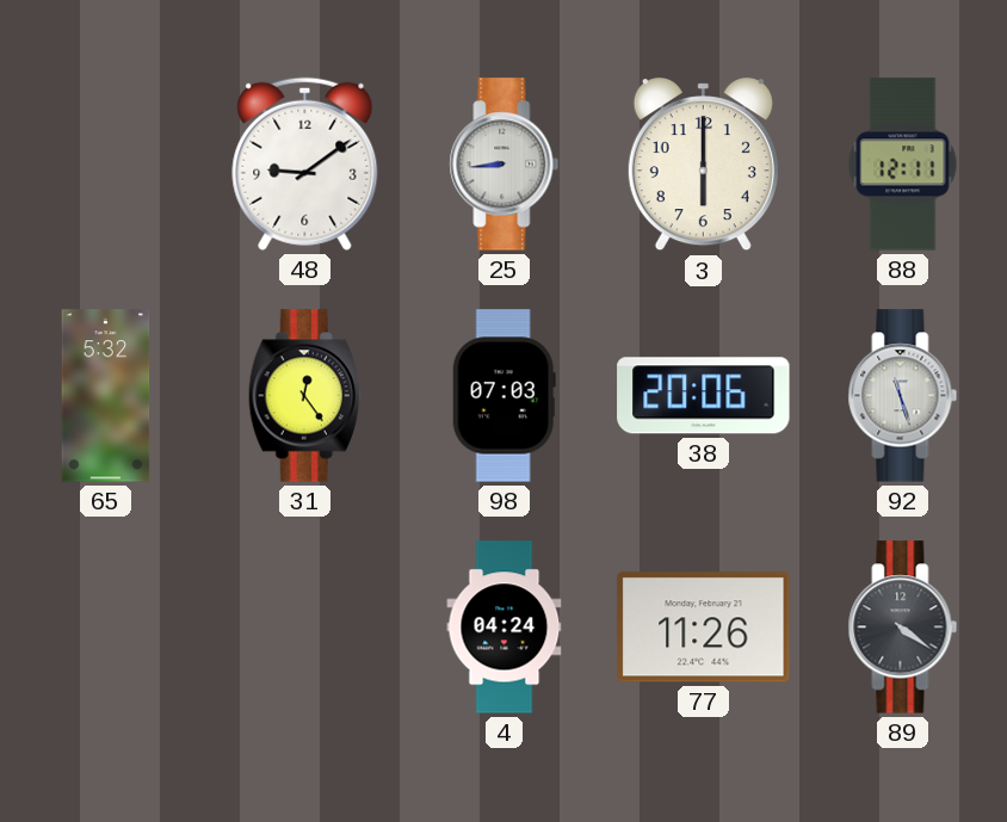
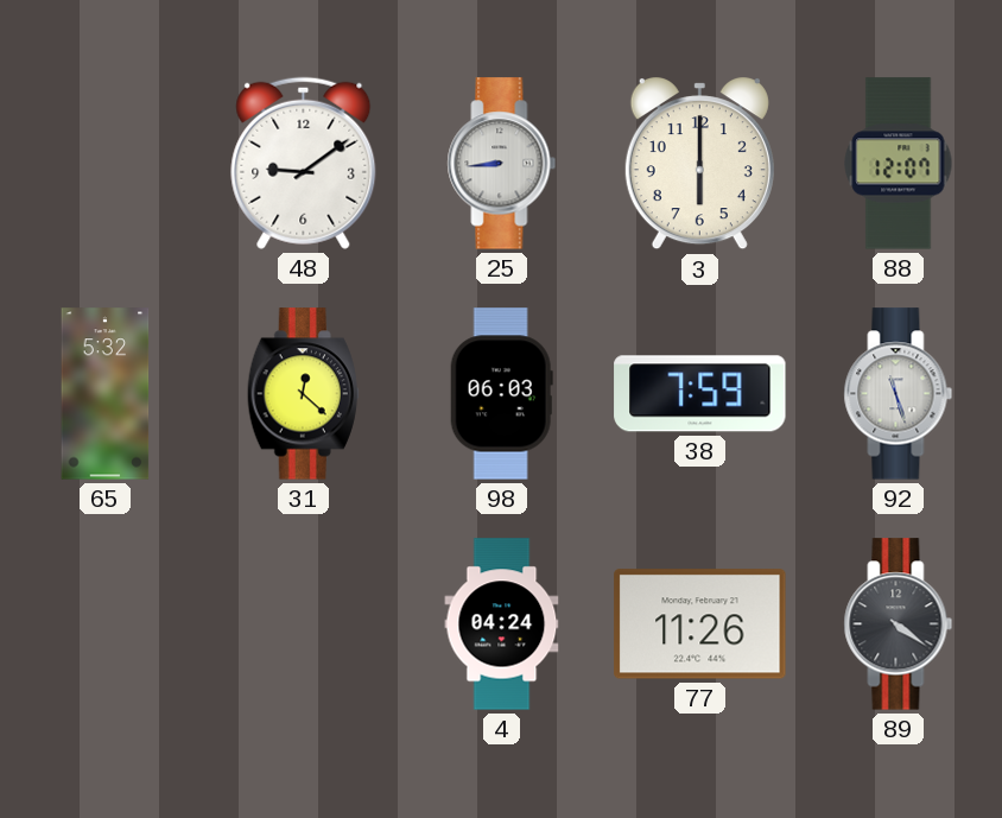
88: 12:11 -> 12:07
31: 12:24 -> 12:22
98: 07:03 -> 06:03
38: 20:06 -> 7:59
